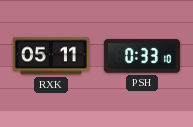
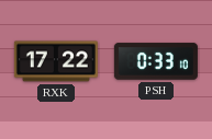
RXK: 05:11 -> 17:22
